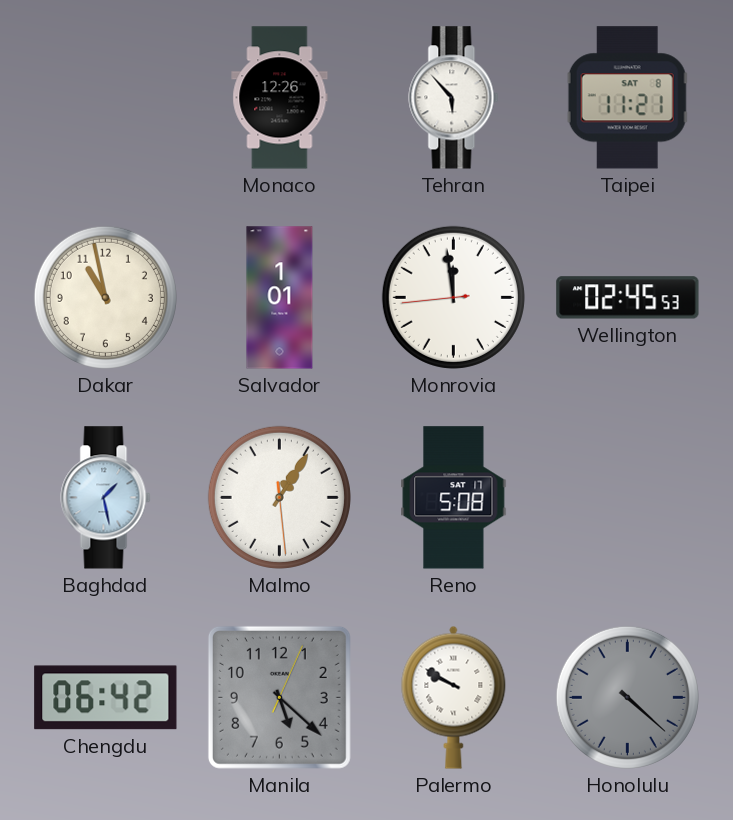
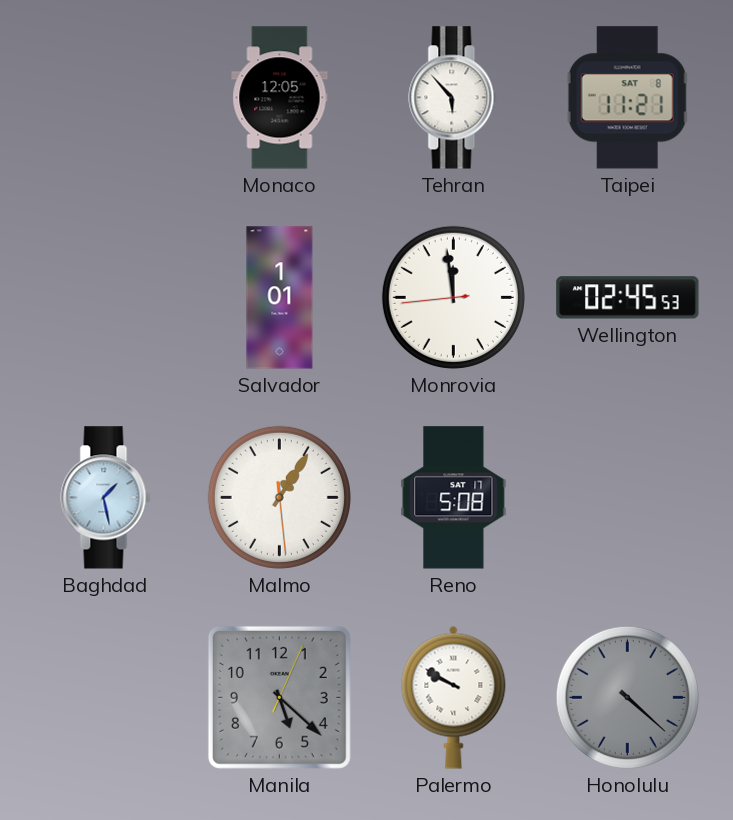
Monaco: 12:26 -> 12:05
Dakar: 10:58 -> none
Chengdu: 06:42 -> none
